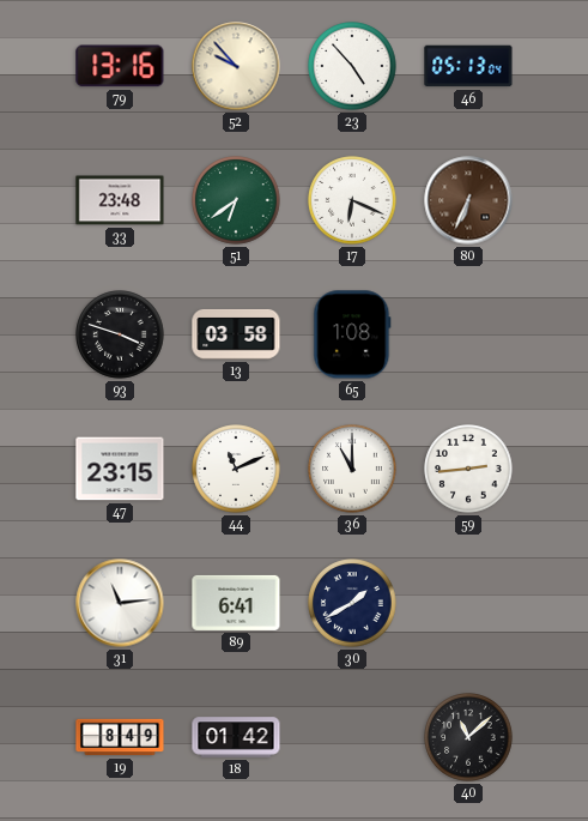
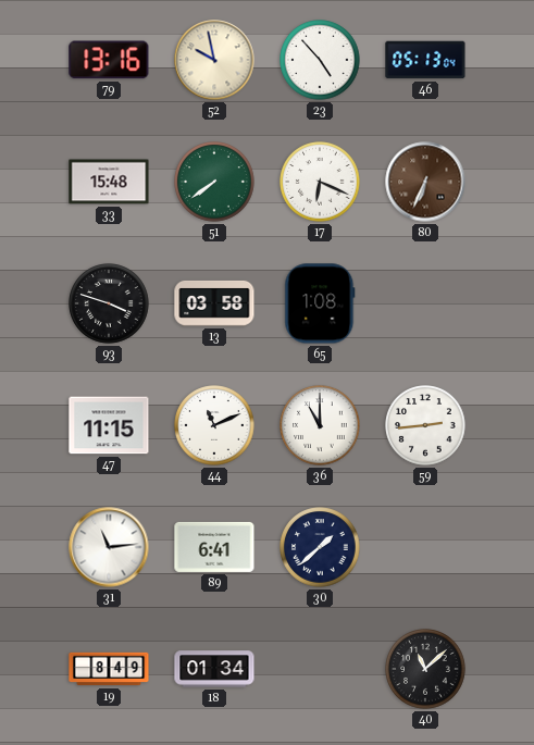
52: 9:53 -> 9:58
33: 23:48 -> 15:48
51: 6:39 -> 7:39
47: 23:15 -> 11:15
30: 1:40 -> 1:38
18: 01:42 -> 01:34
